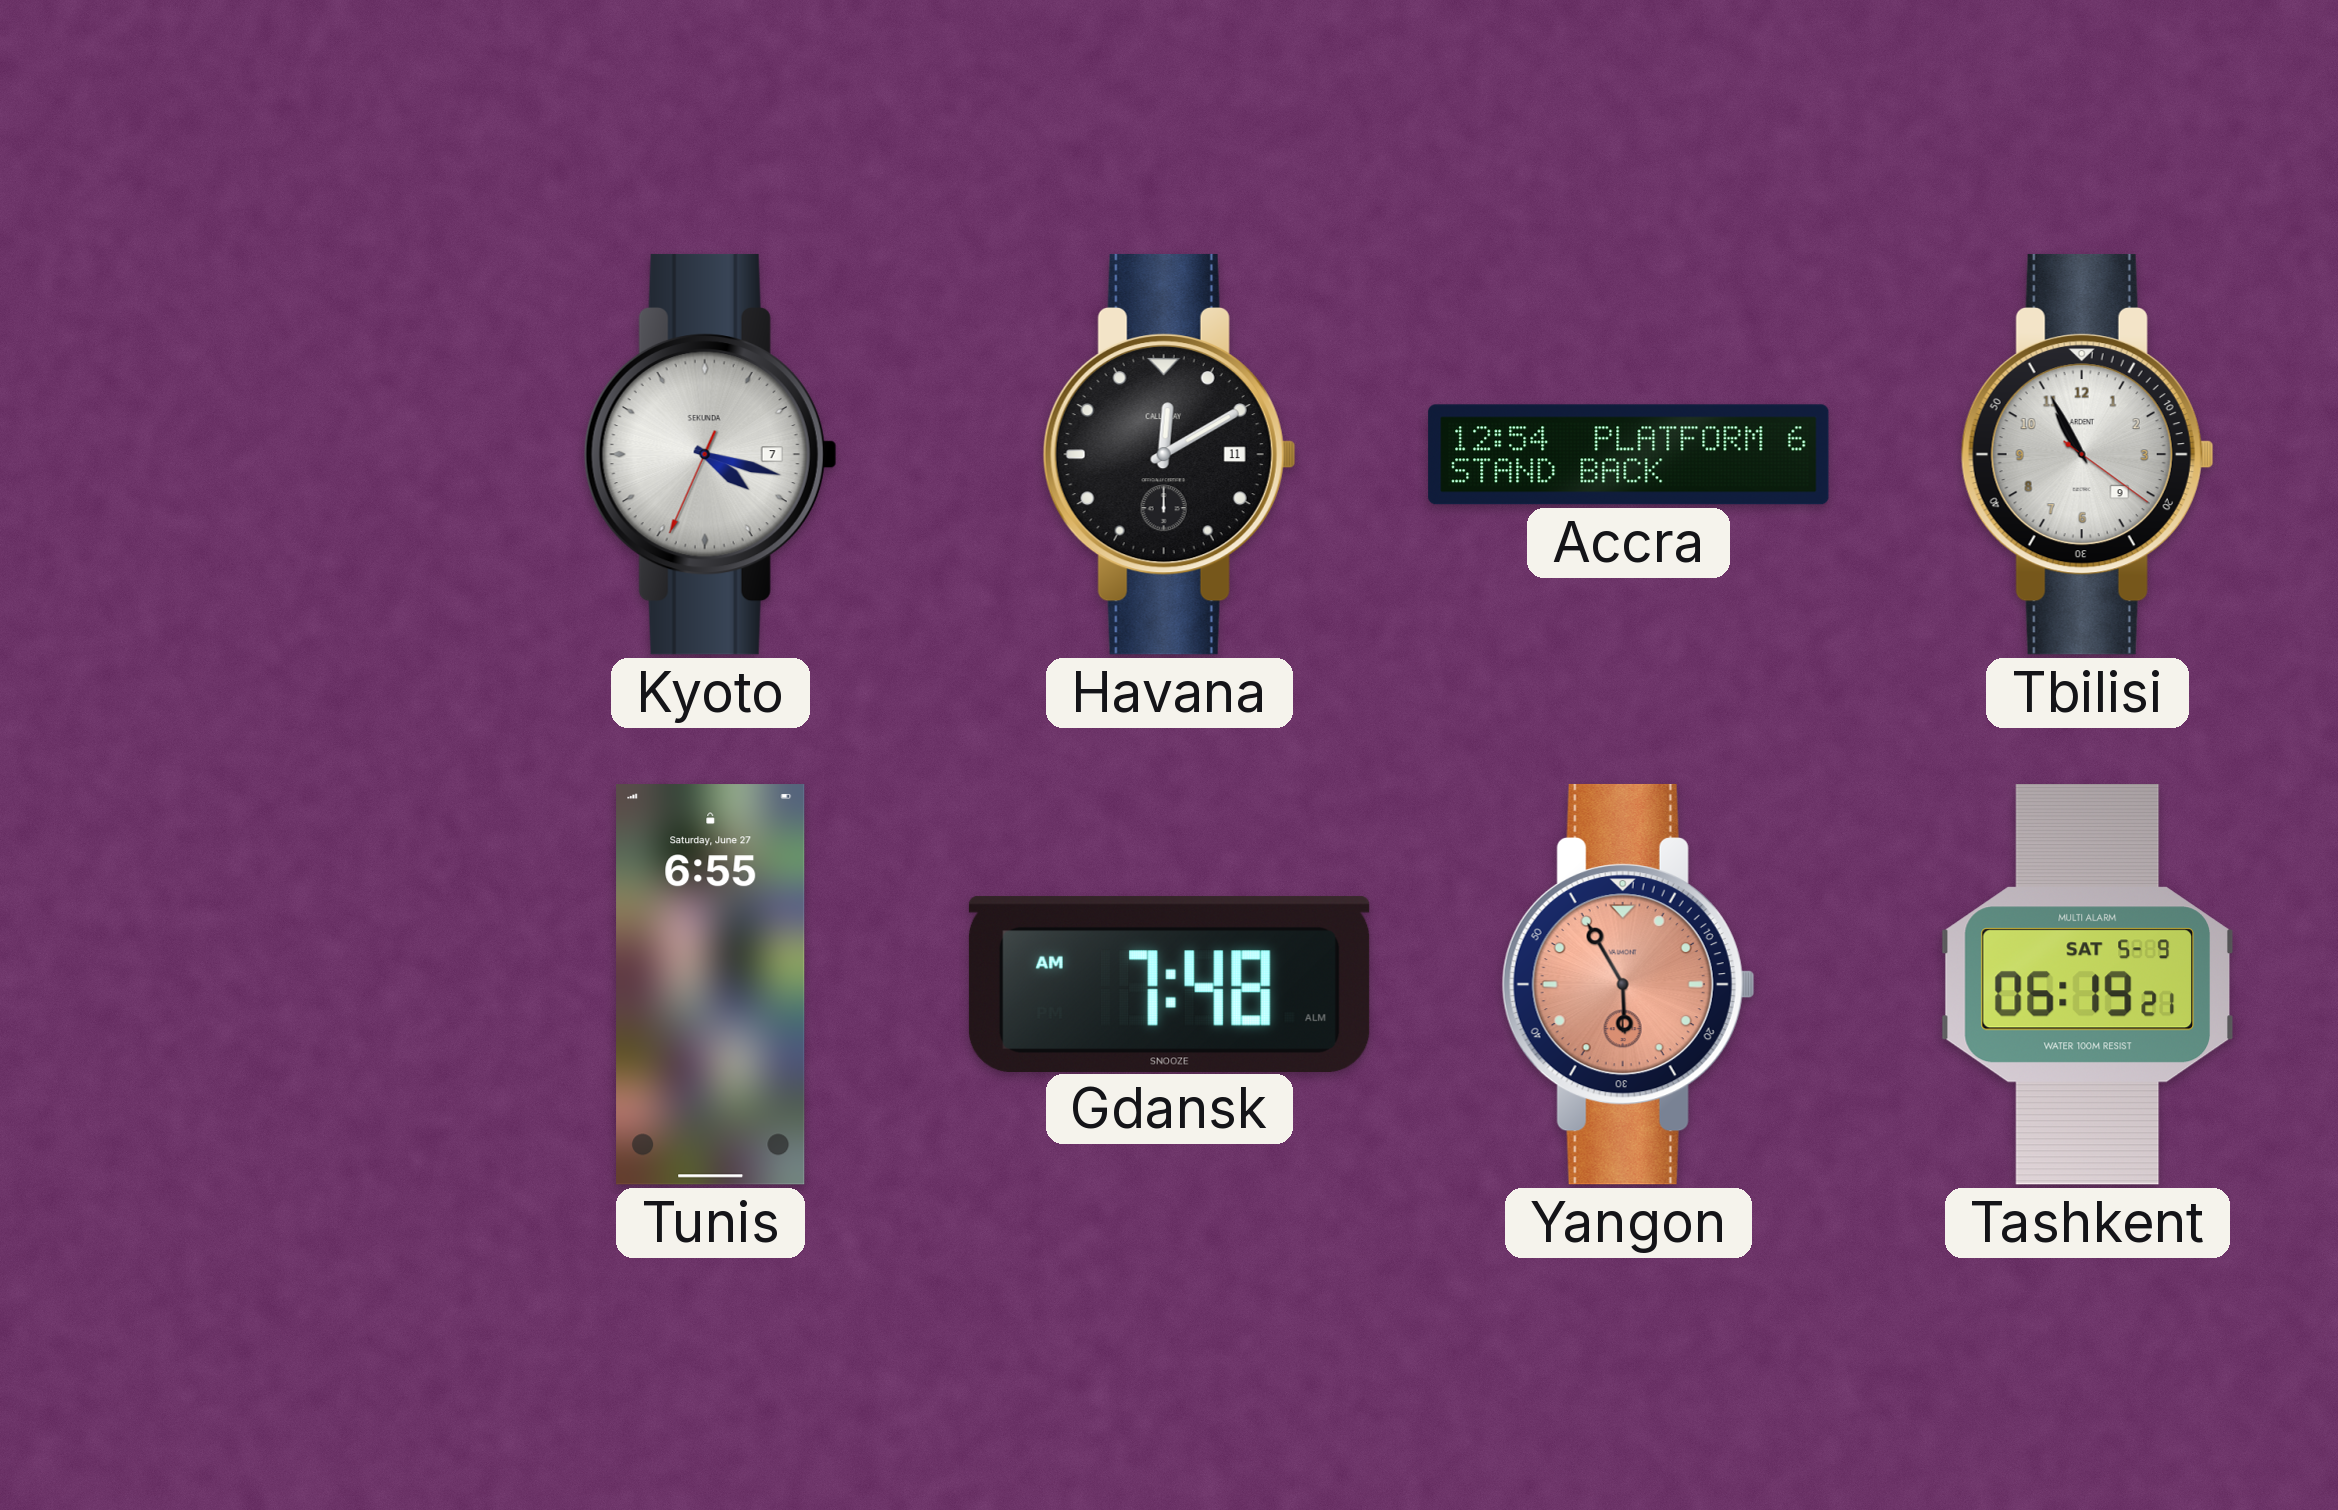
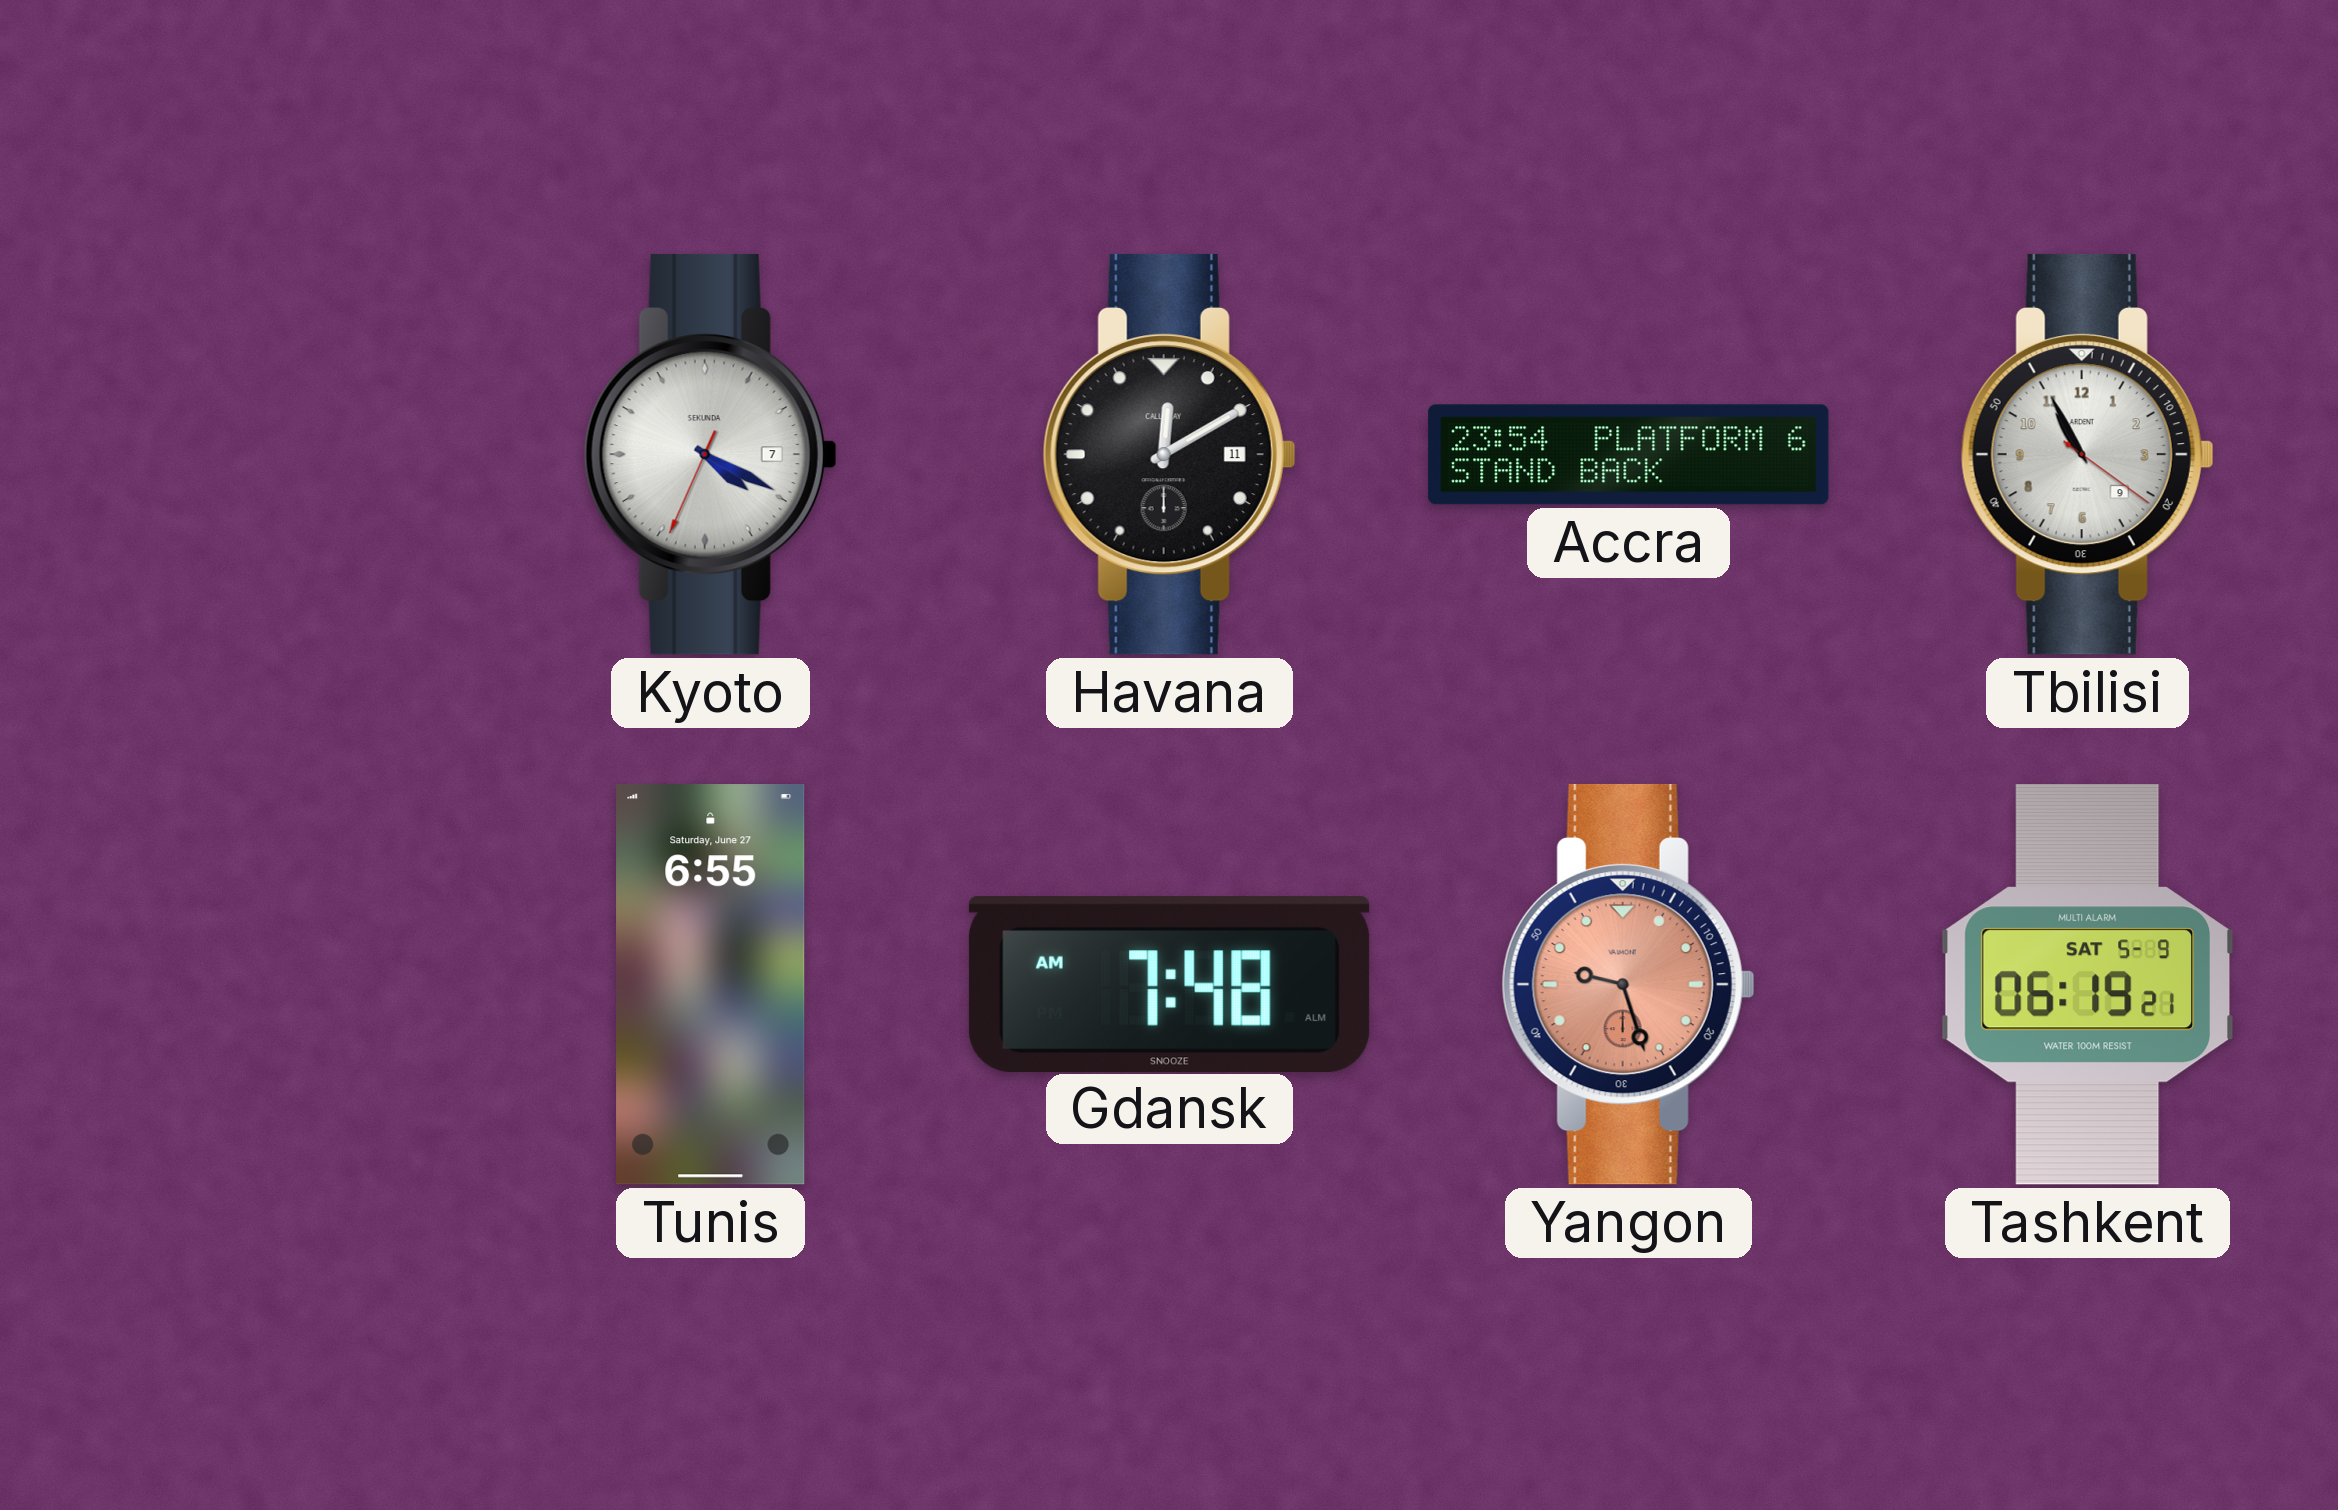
Kyoto: 4:17 -> 4:19
Accra: 12:54 -> 23:54
Yangon: 5:55 -> 9:27
